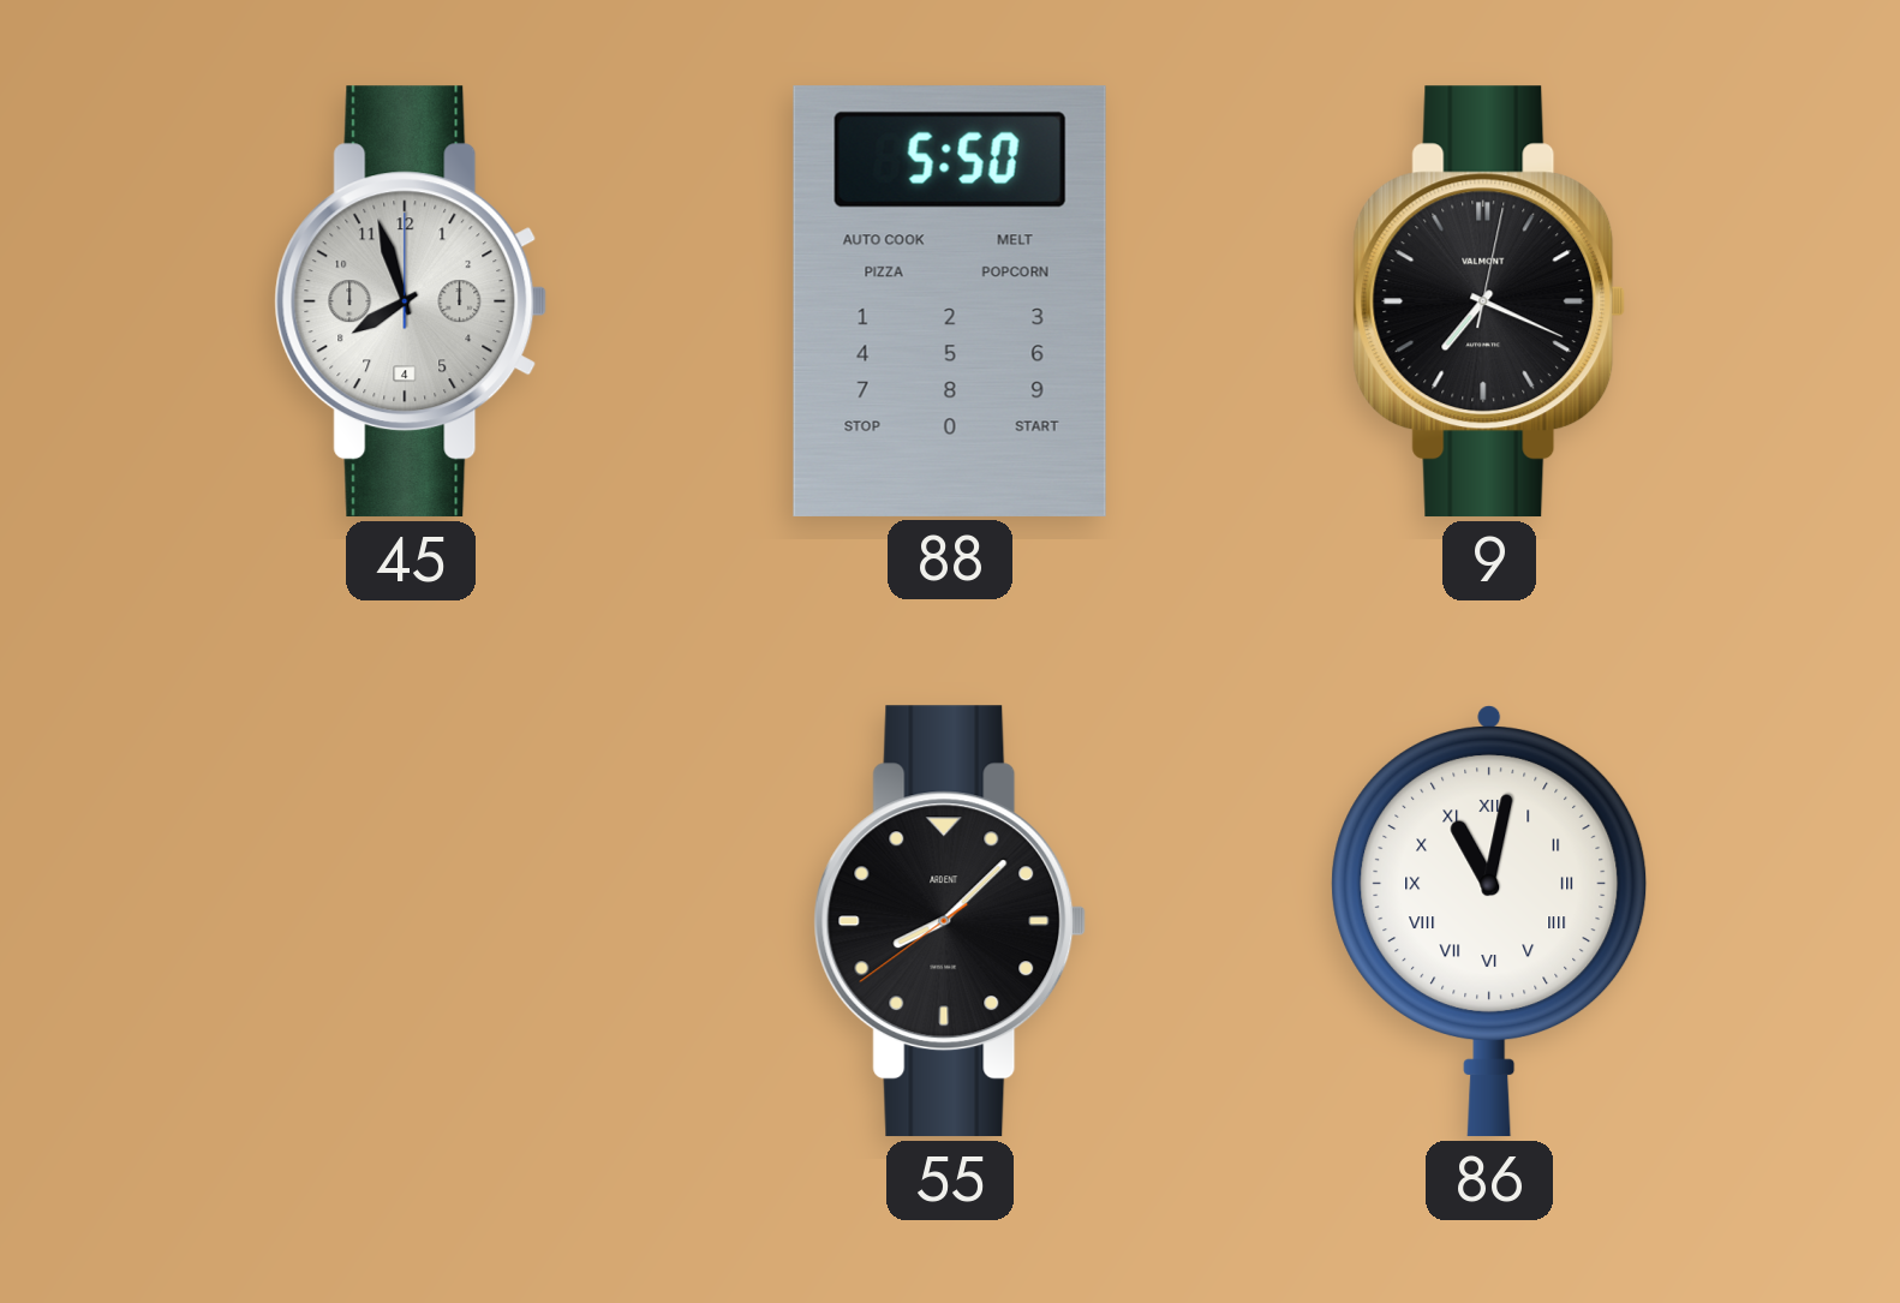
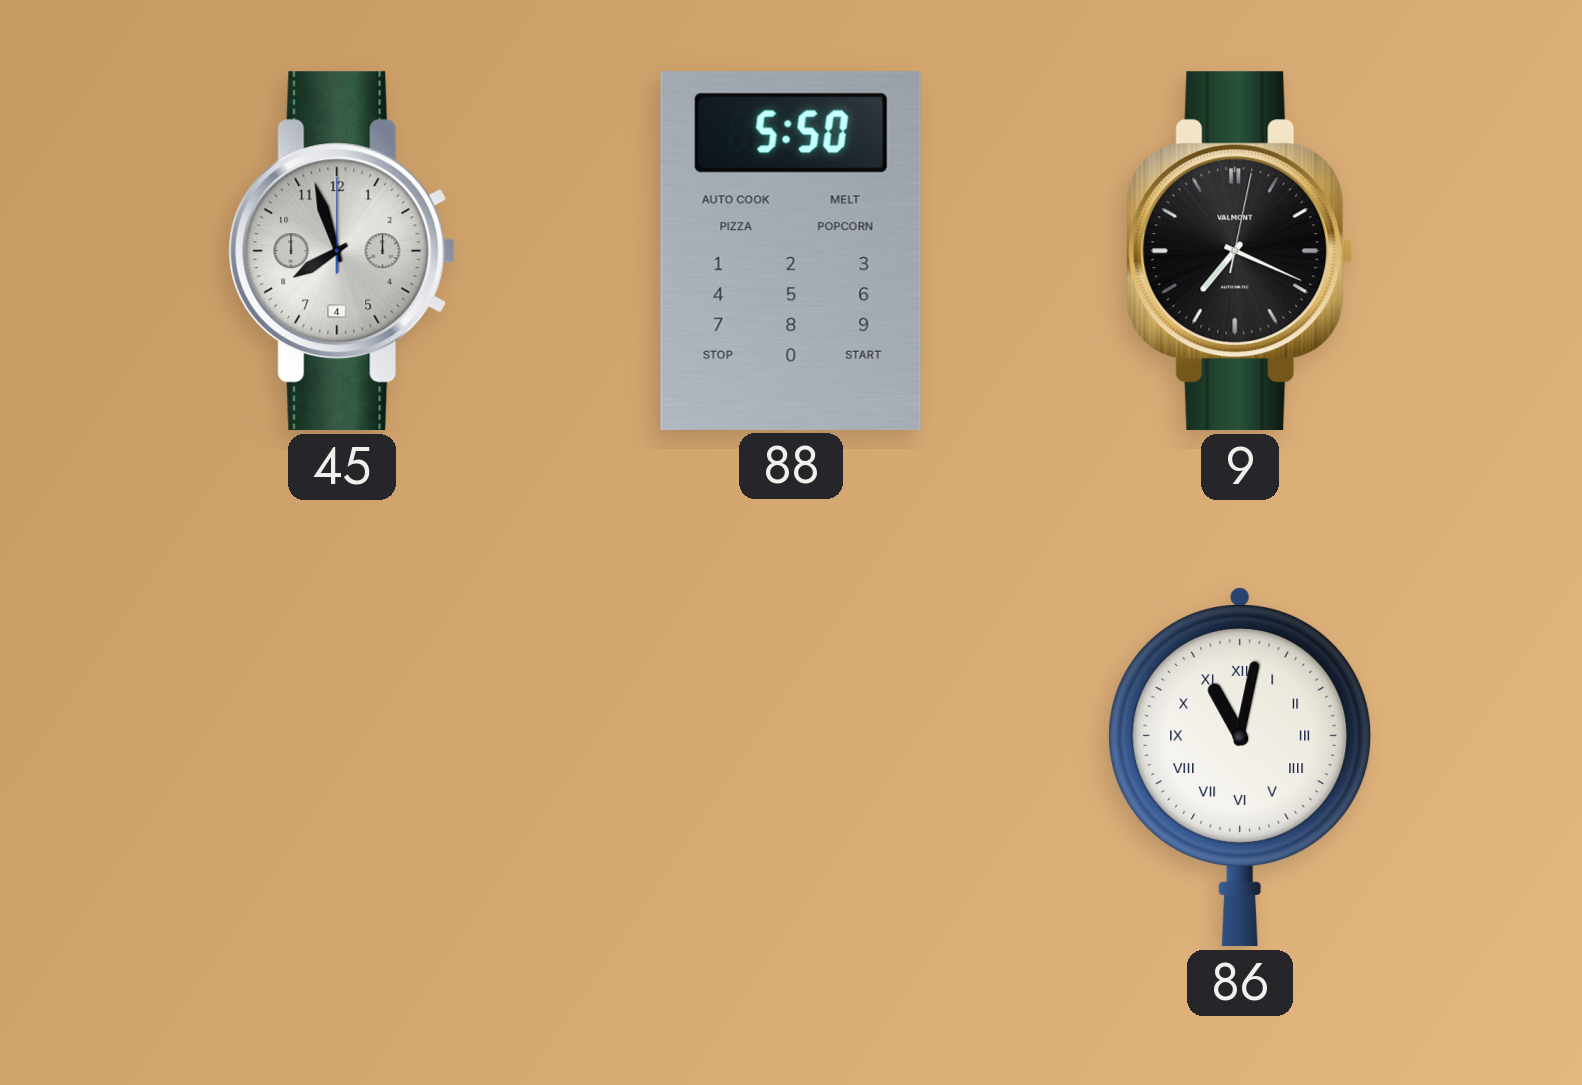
55: 8:07 -> none
